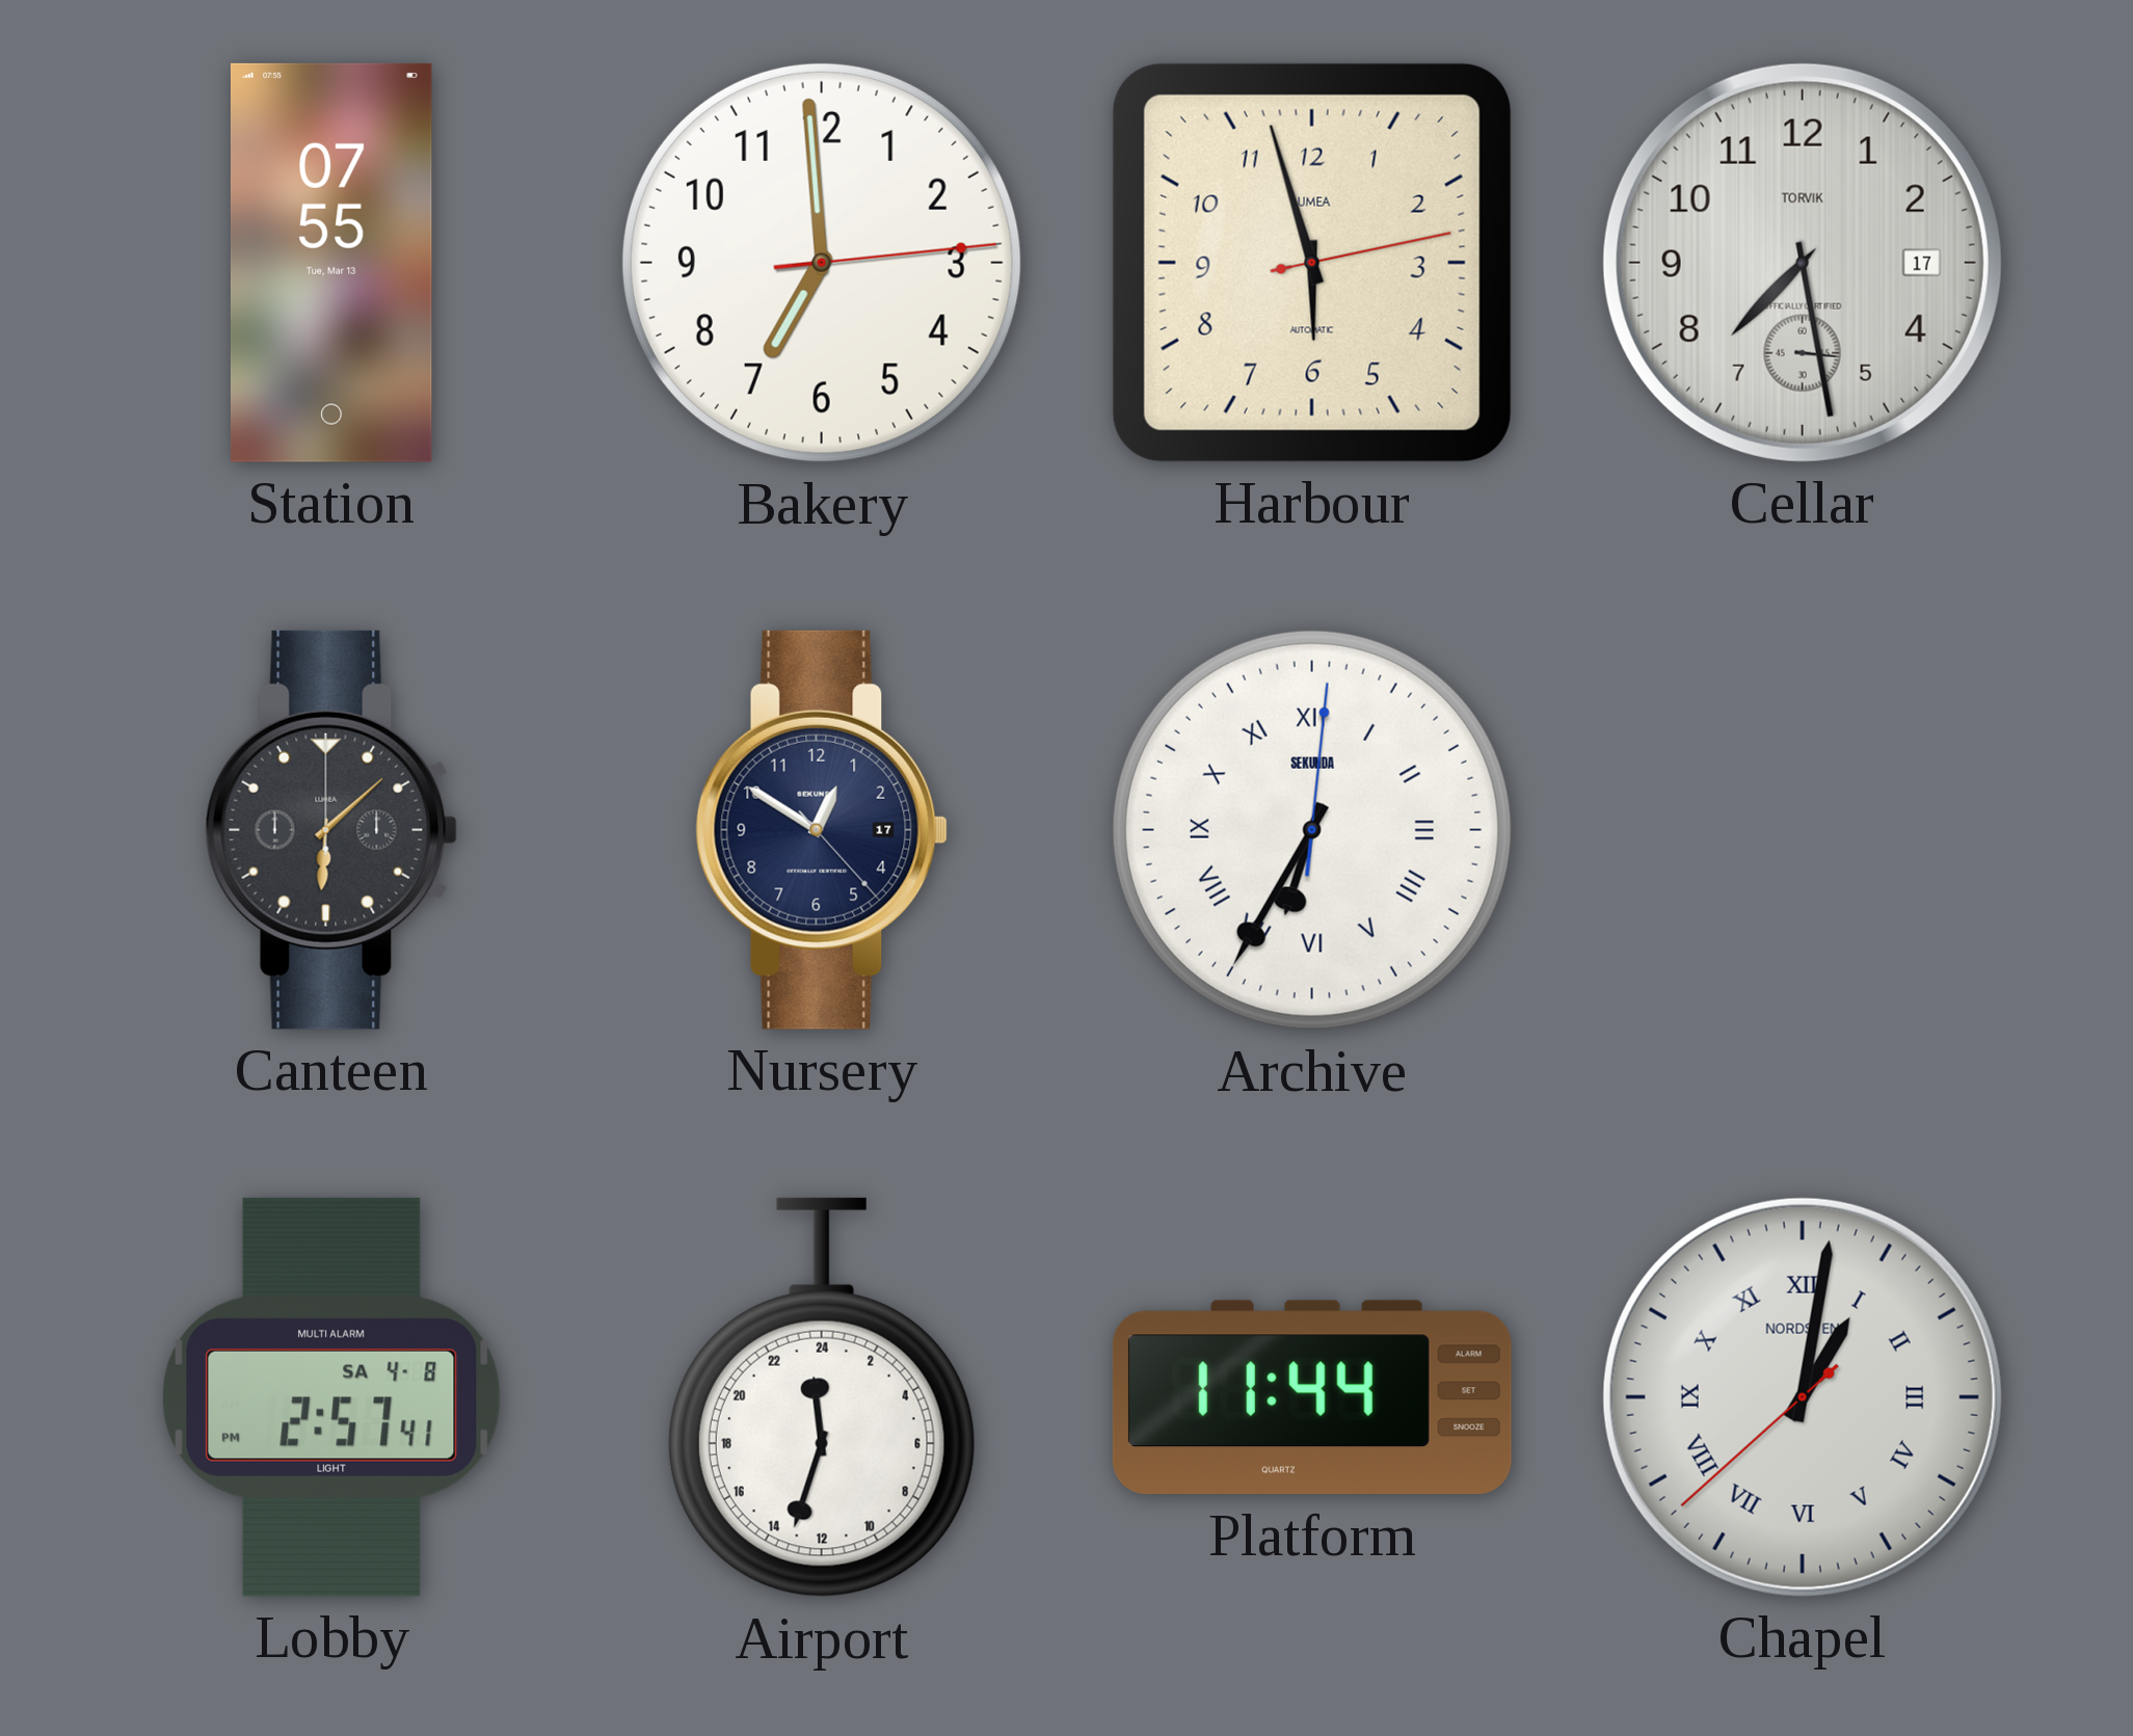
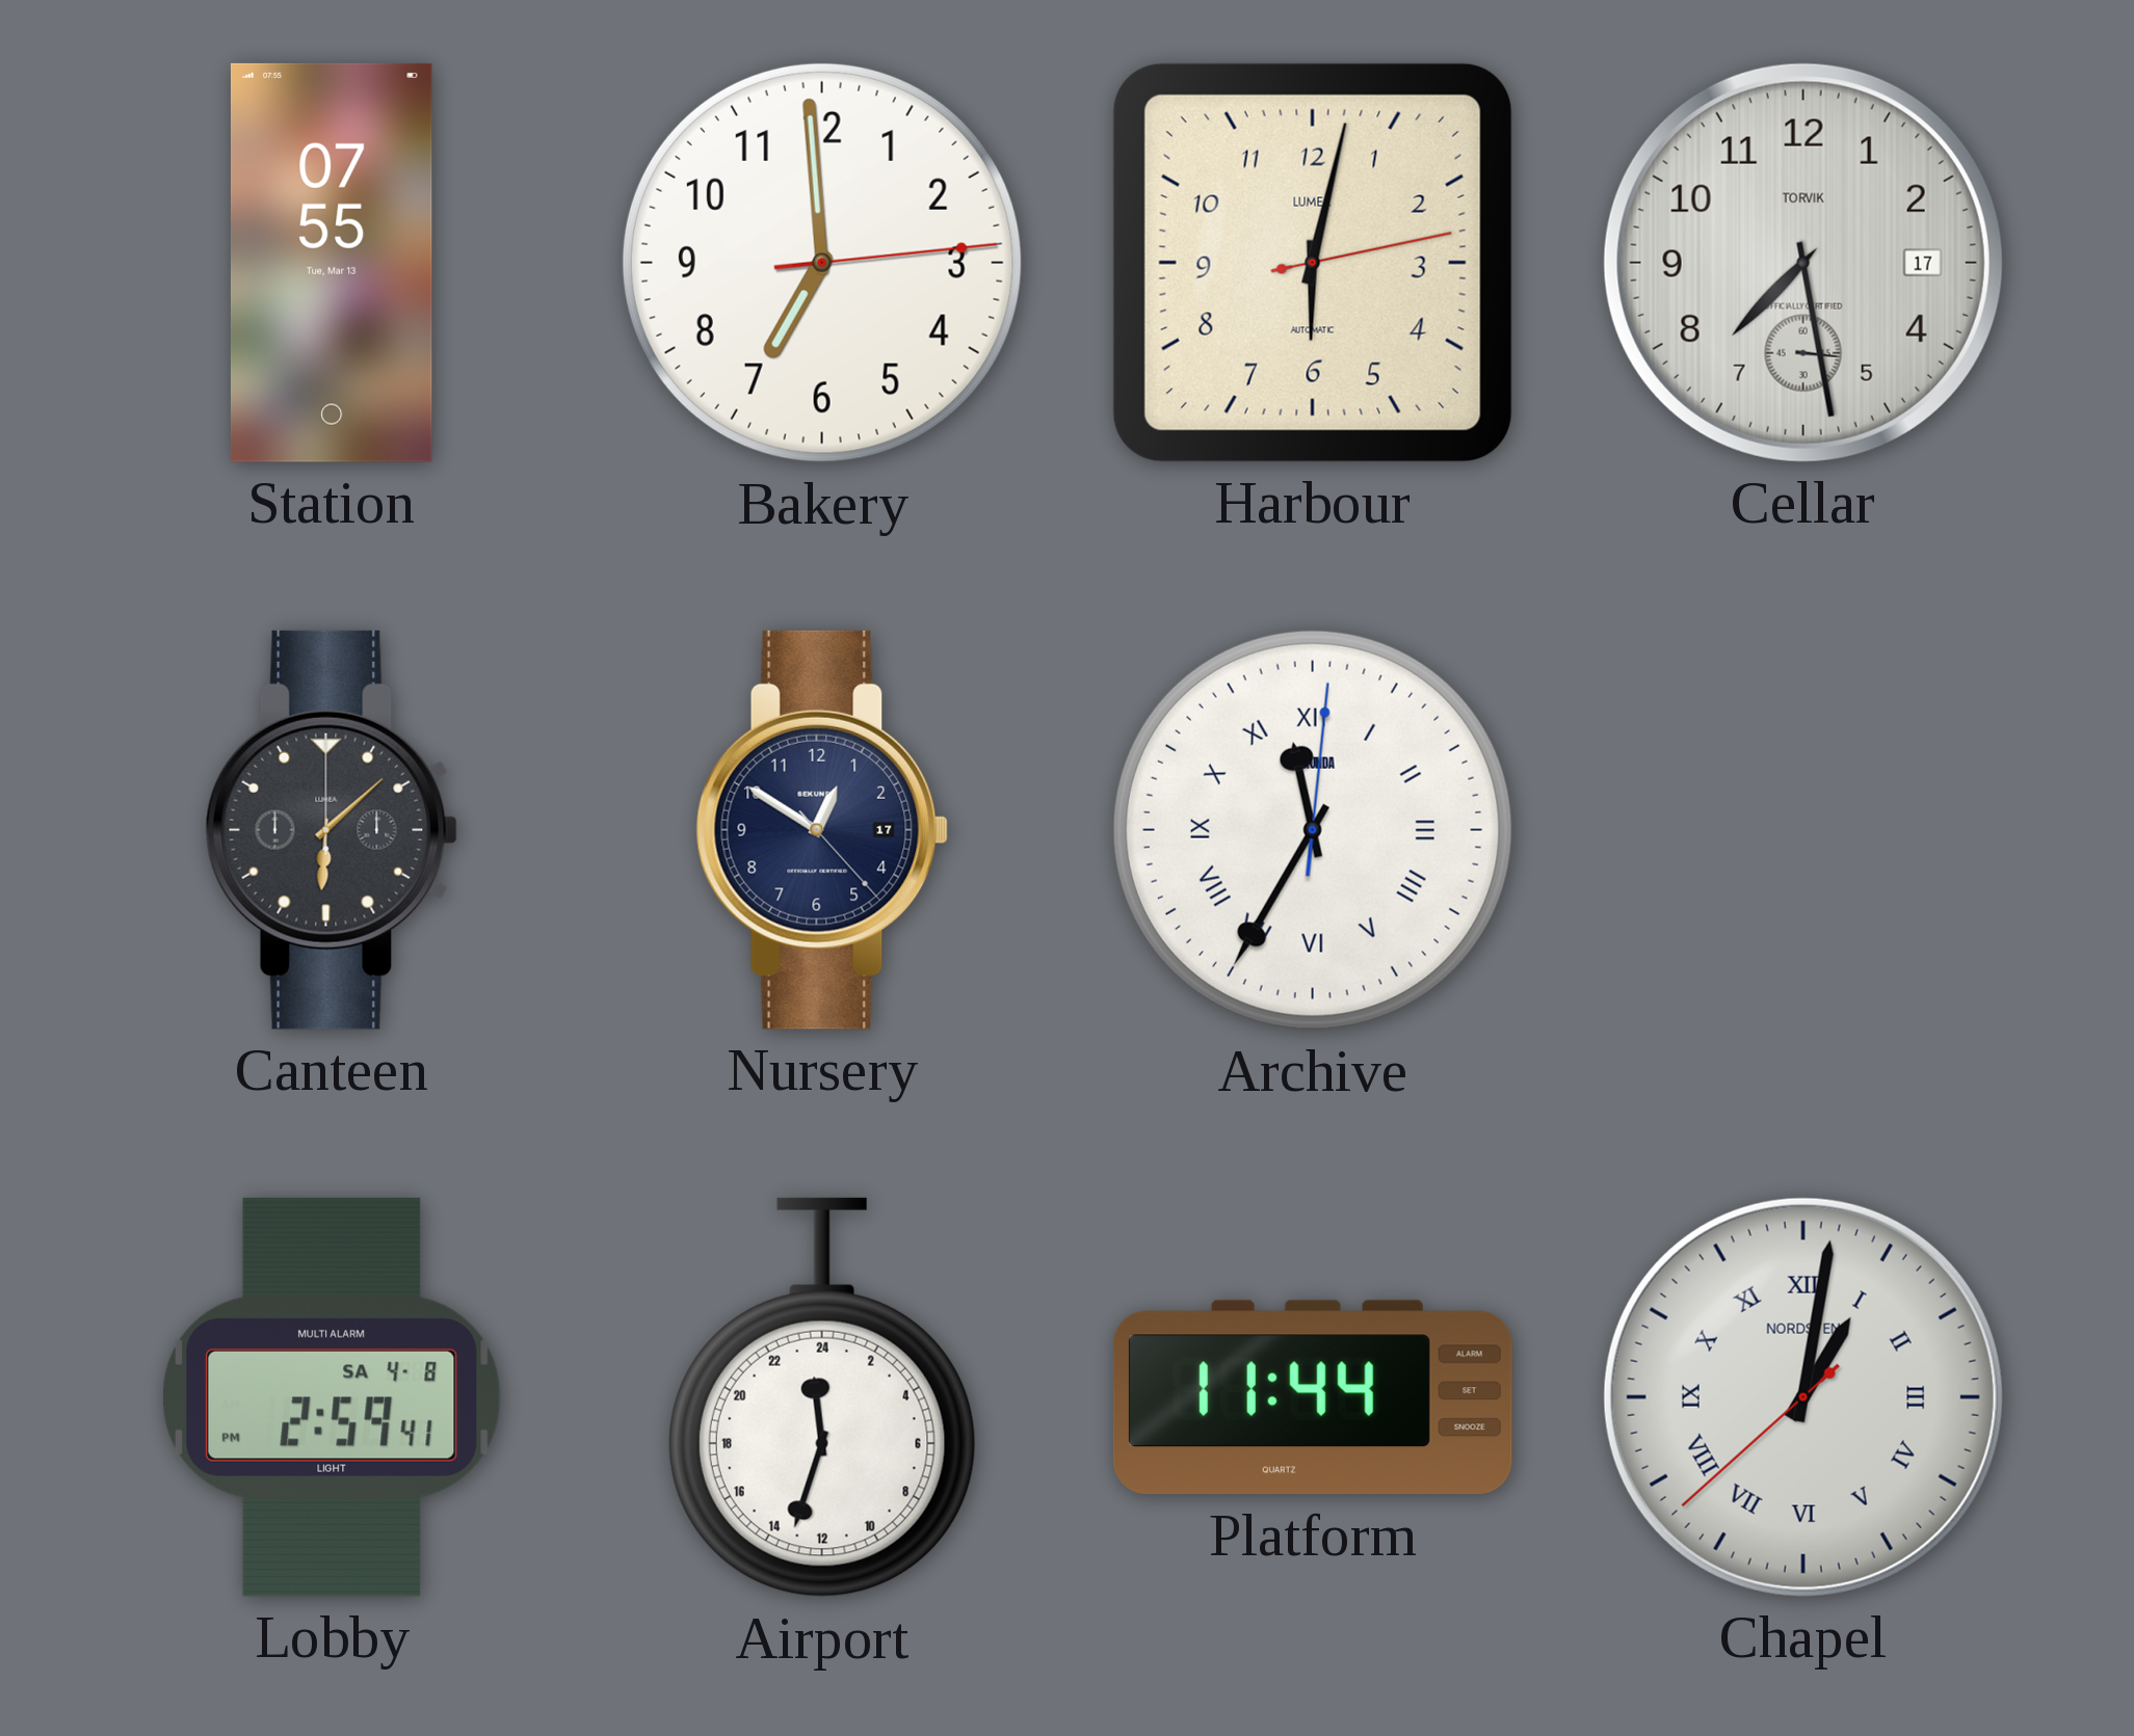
Harbour: 5:57 -> 6:02
Archive: 6:35 -> 11:35
Lobby: 2:57 -> 2:59
